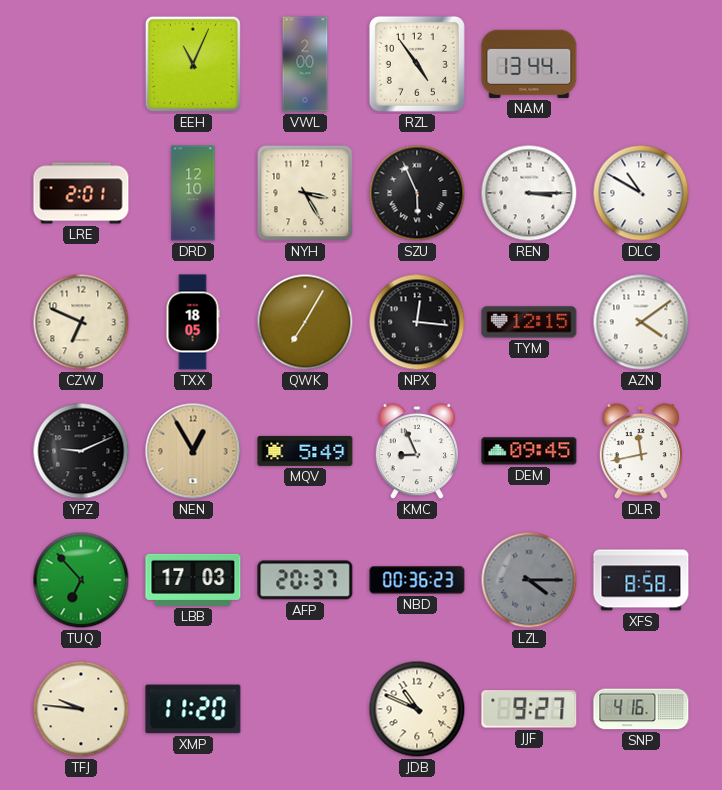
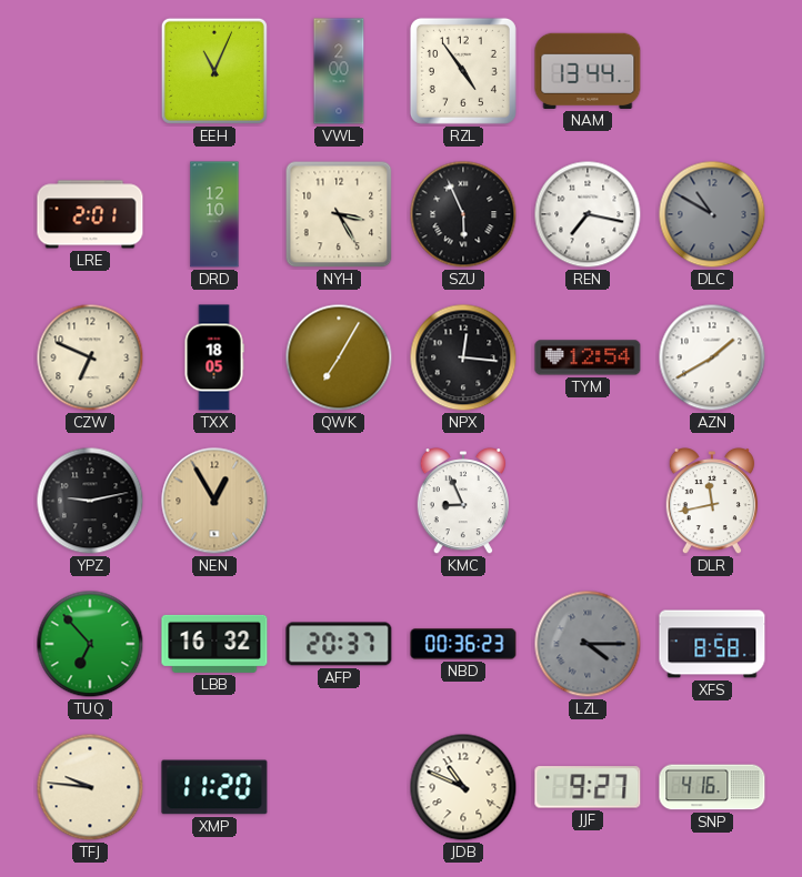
REN: 3:15 -> 7:17
DLC dial: white -> grey
TYM: 12:15 -> 12:54
AZN: 4:09 -> 1:40
YPZ: 9:11 -> 9:13
MQV: 5:49 -> none
DEM: 09:45 -> none
LBB: 17:03 -> 16:32
